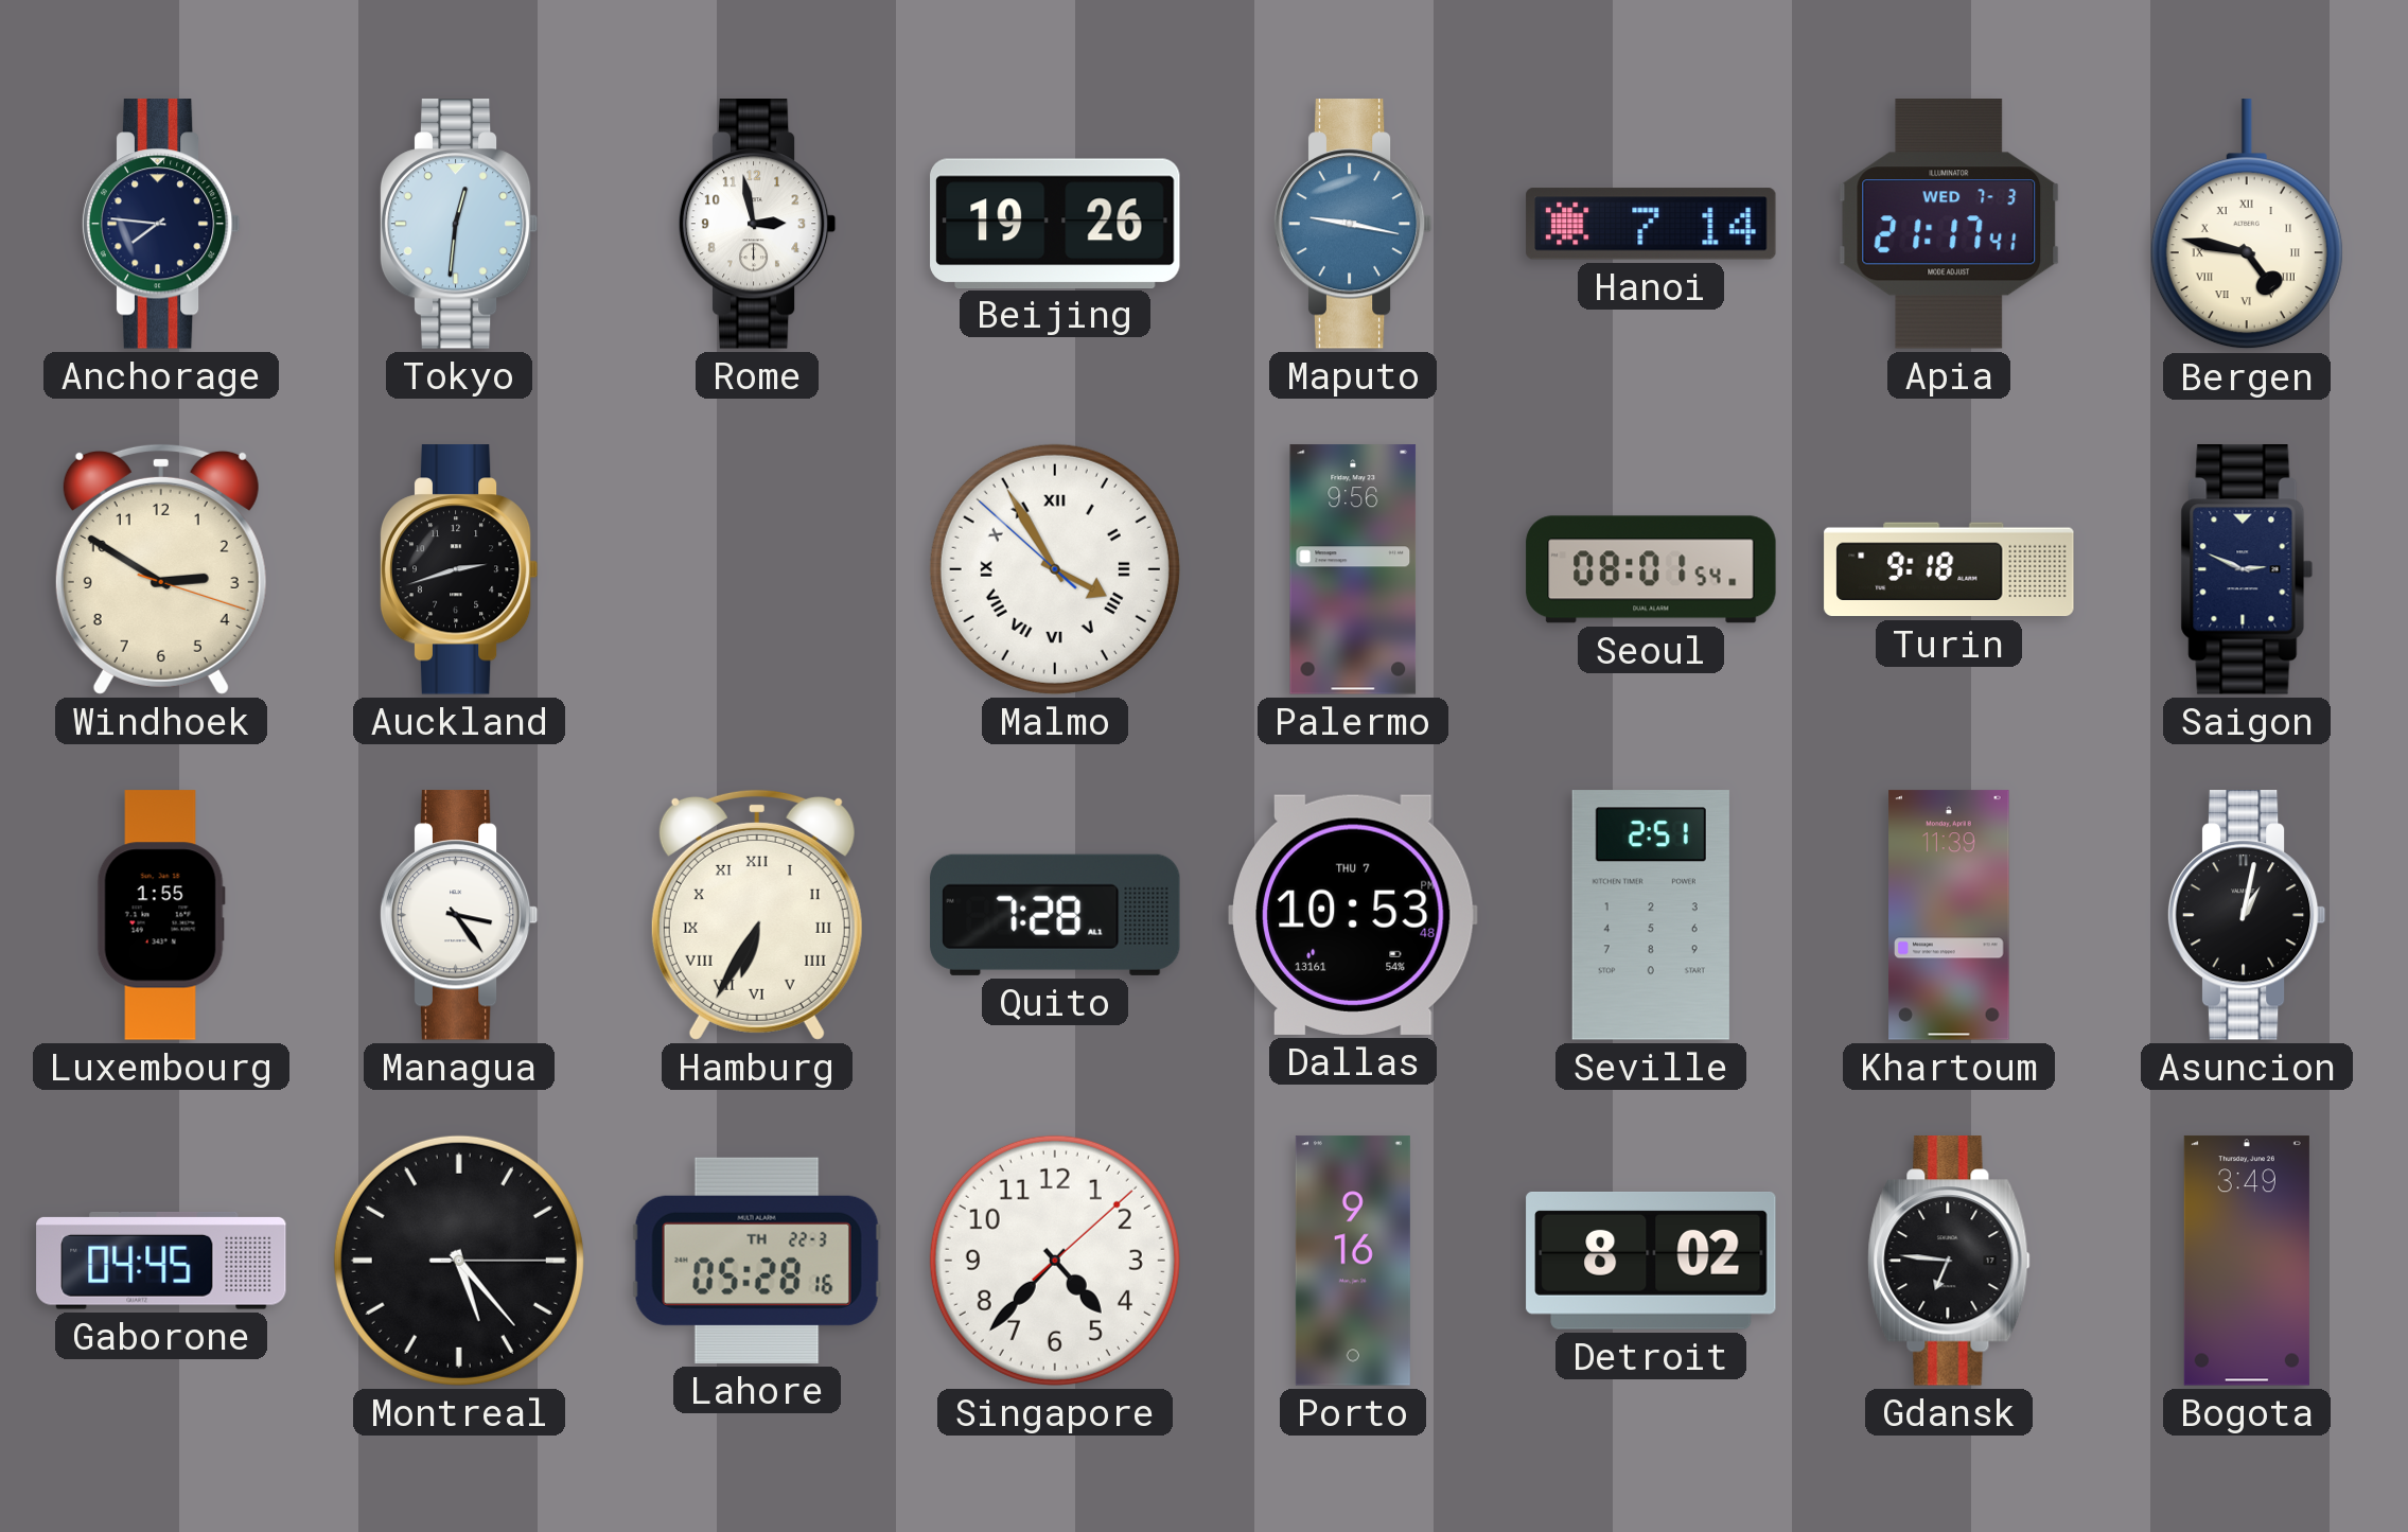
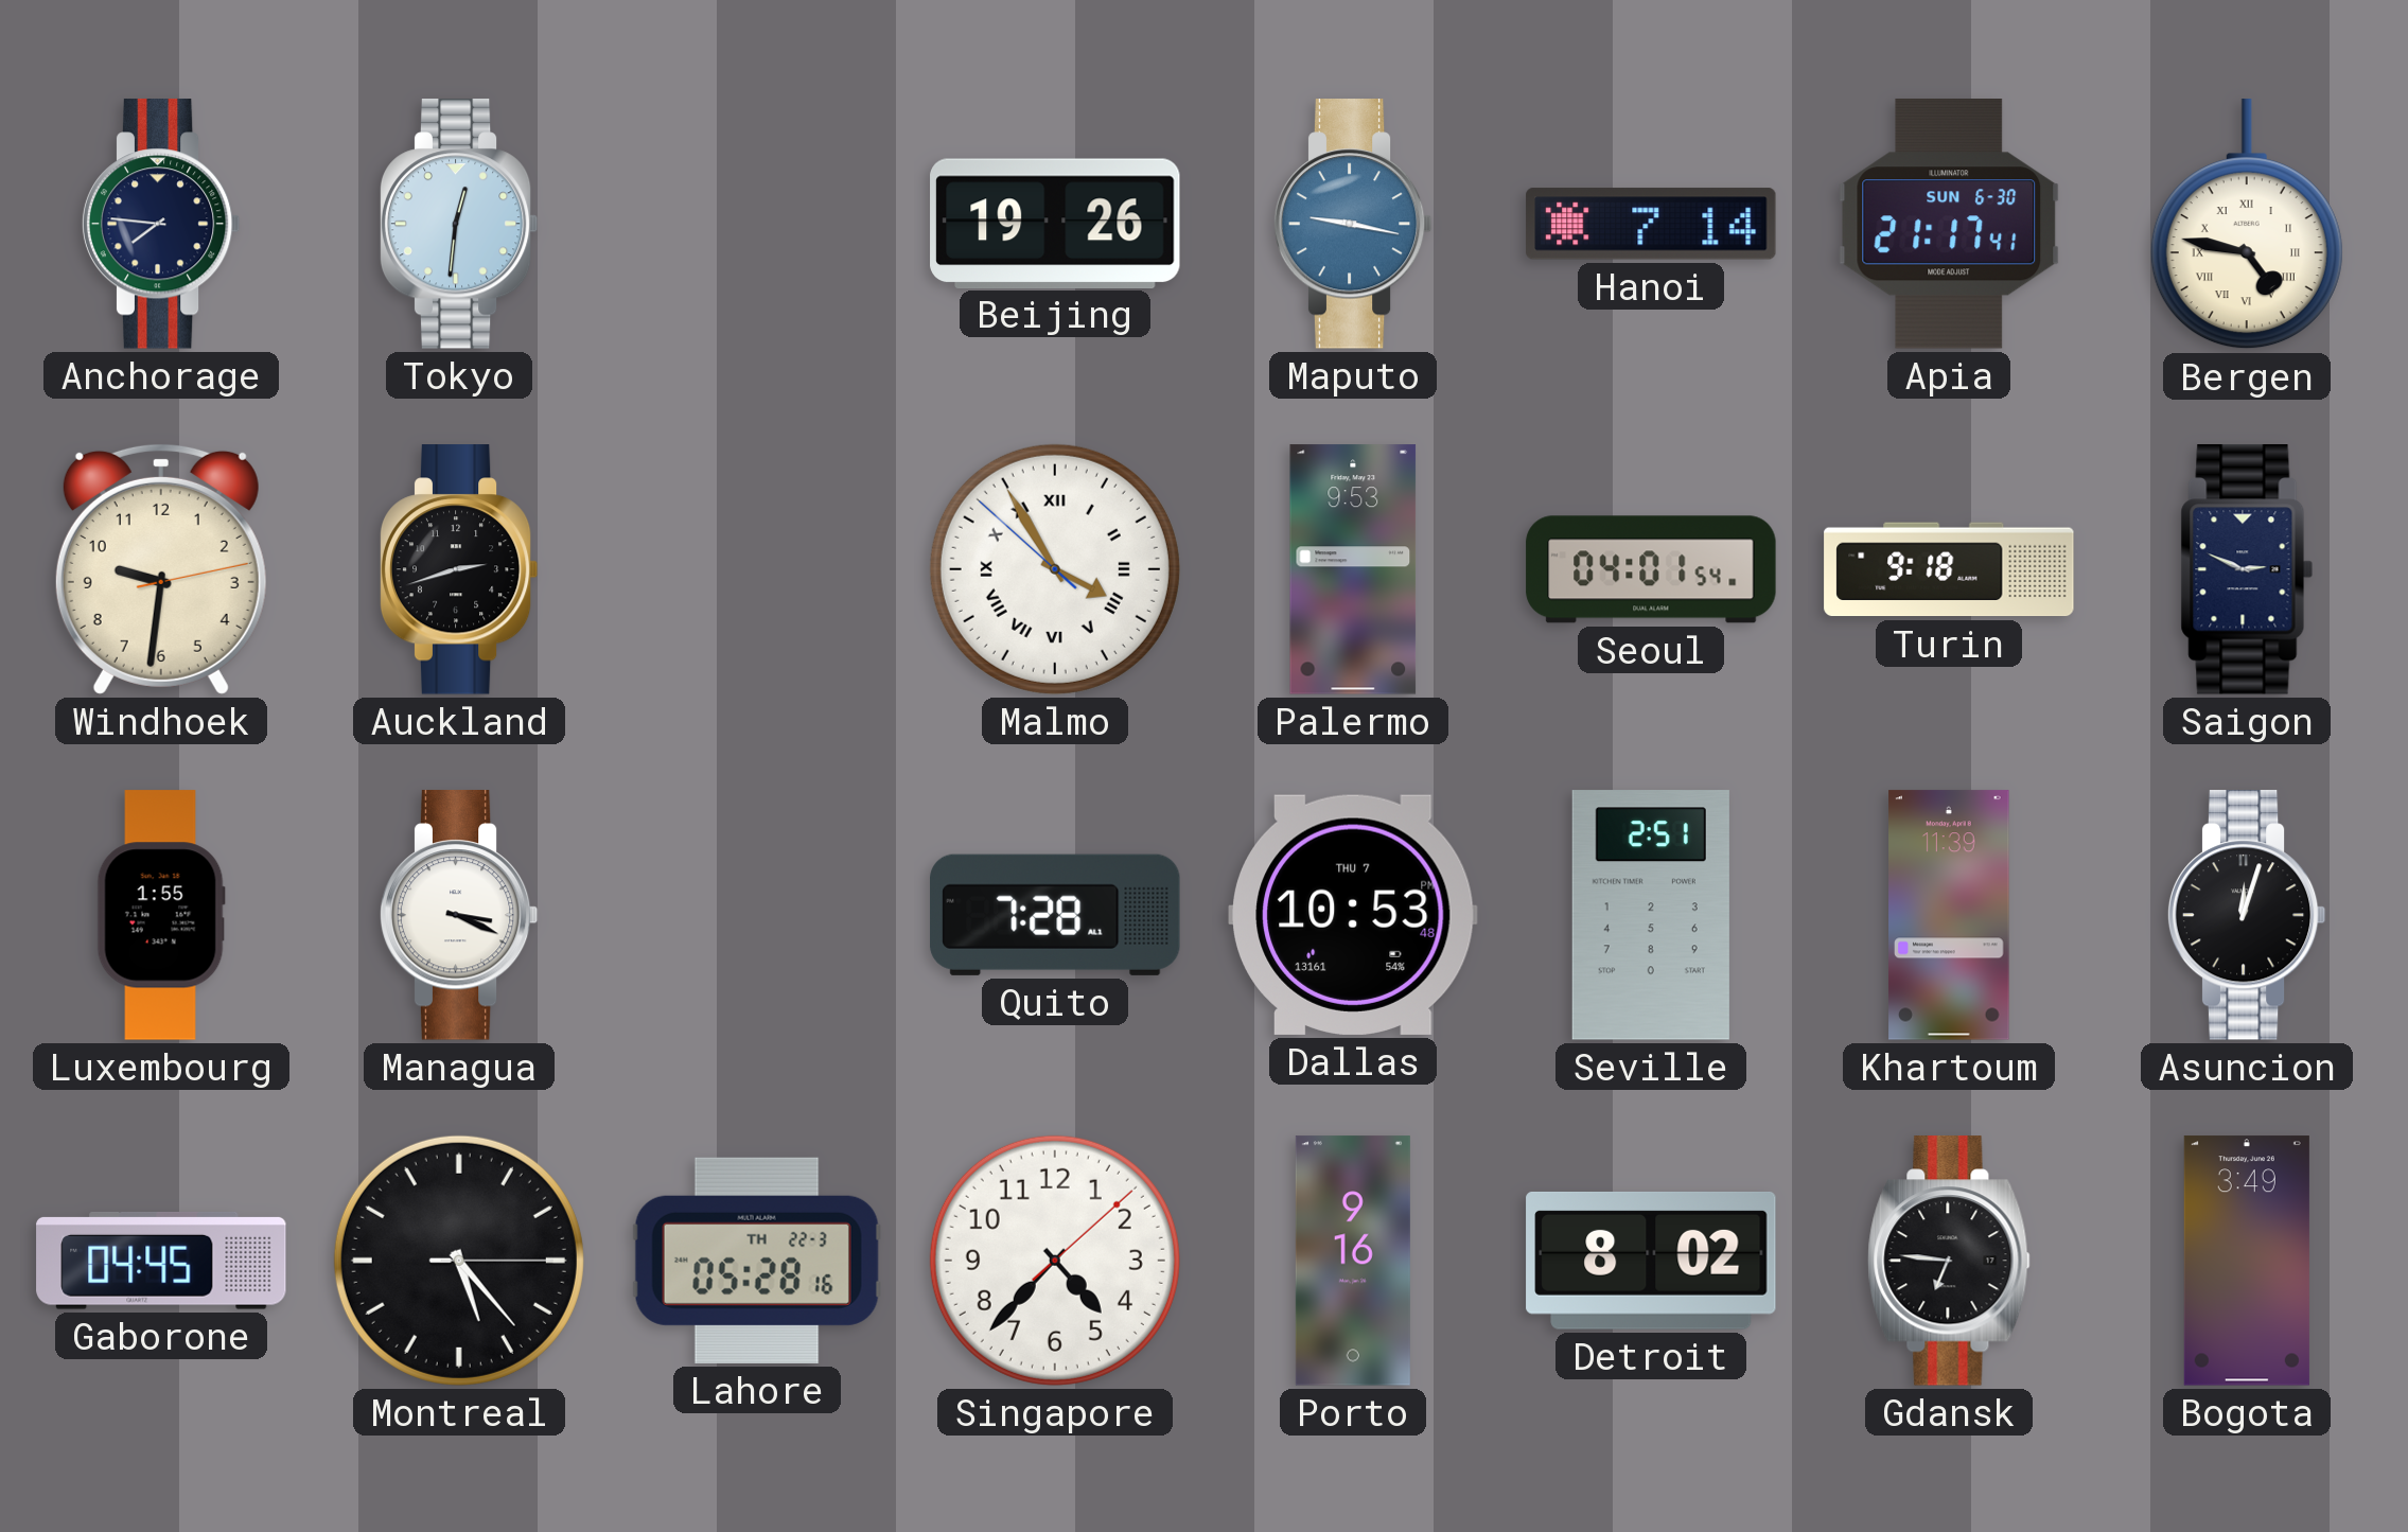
Rome: 2:58 -> none
Apia date: WED 7-3 -> SUN 6-30
Windhoek: 2:50 -> 9:31
Palermo: 9:56 -> 9:53
Seoul: 08:01 -> 04:01
Managua: 3:24 -> 3:19
Hamburg: 6:35 -> none
Asuncion: 1:02 -> 12:03
